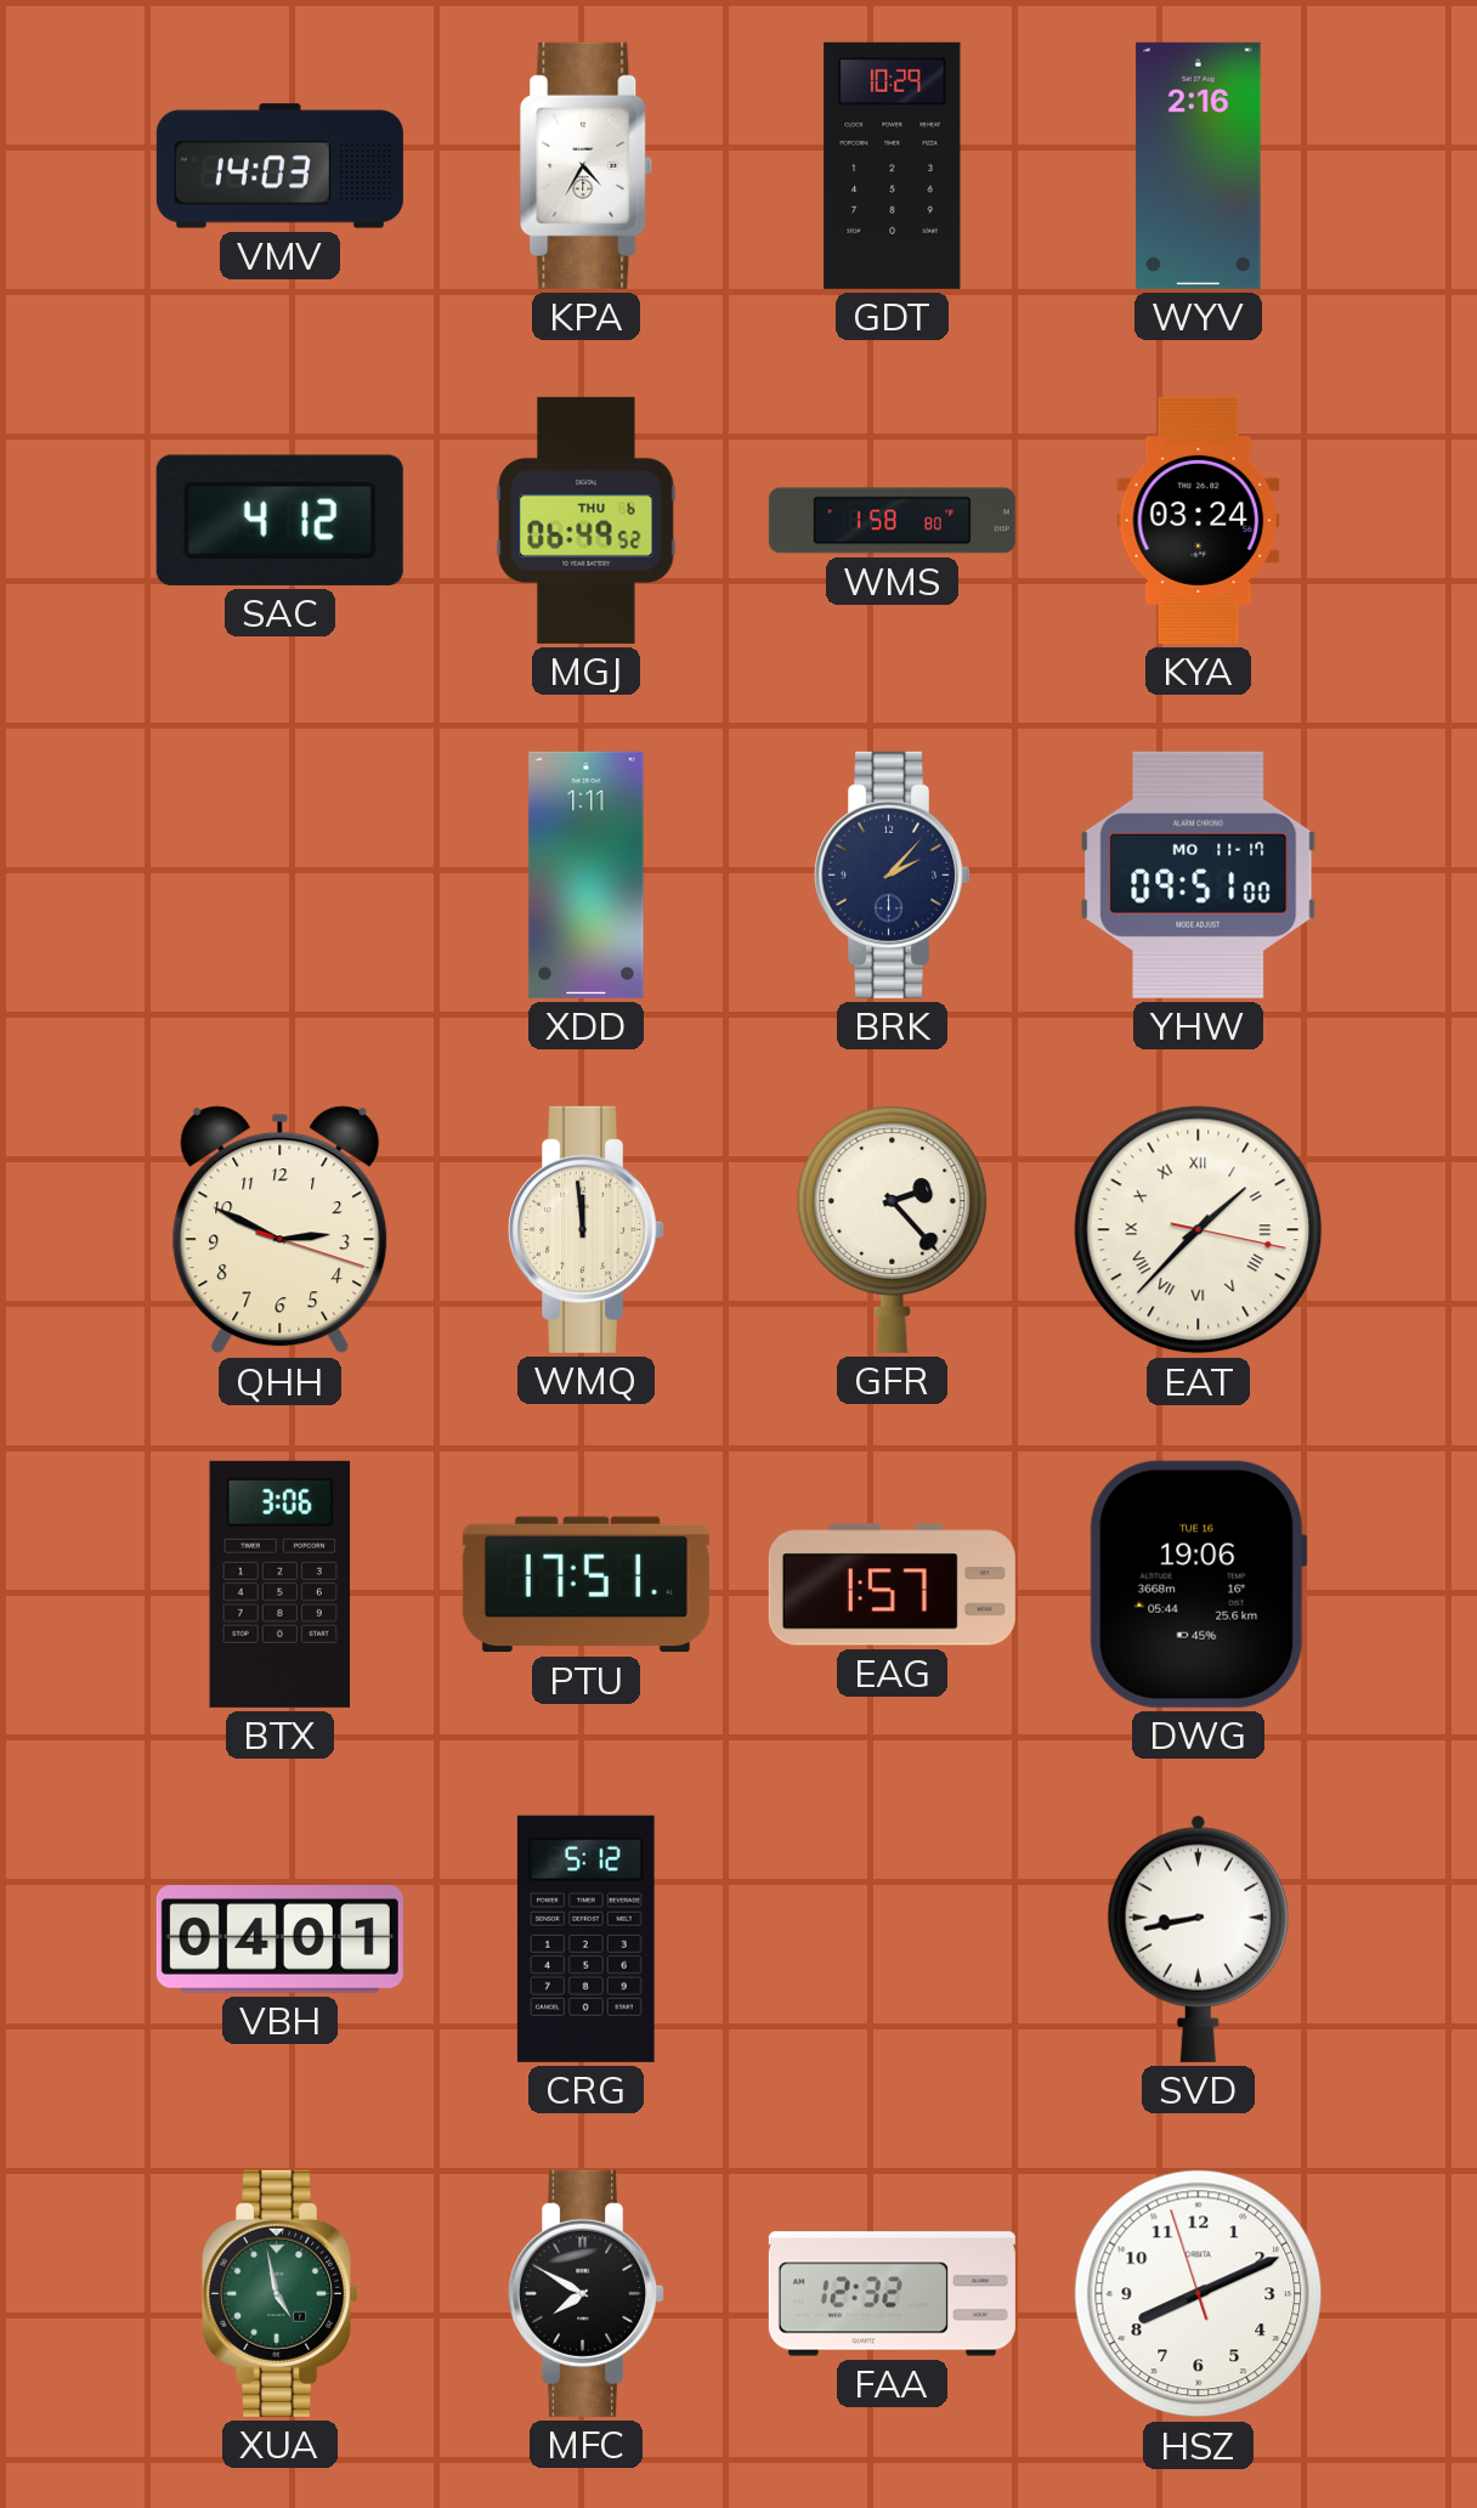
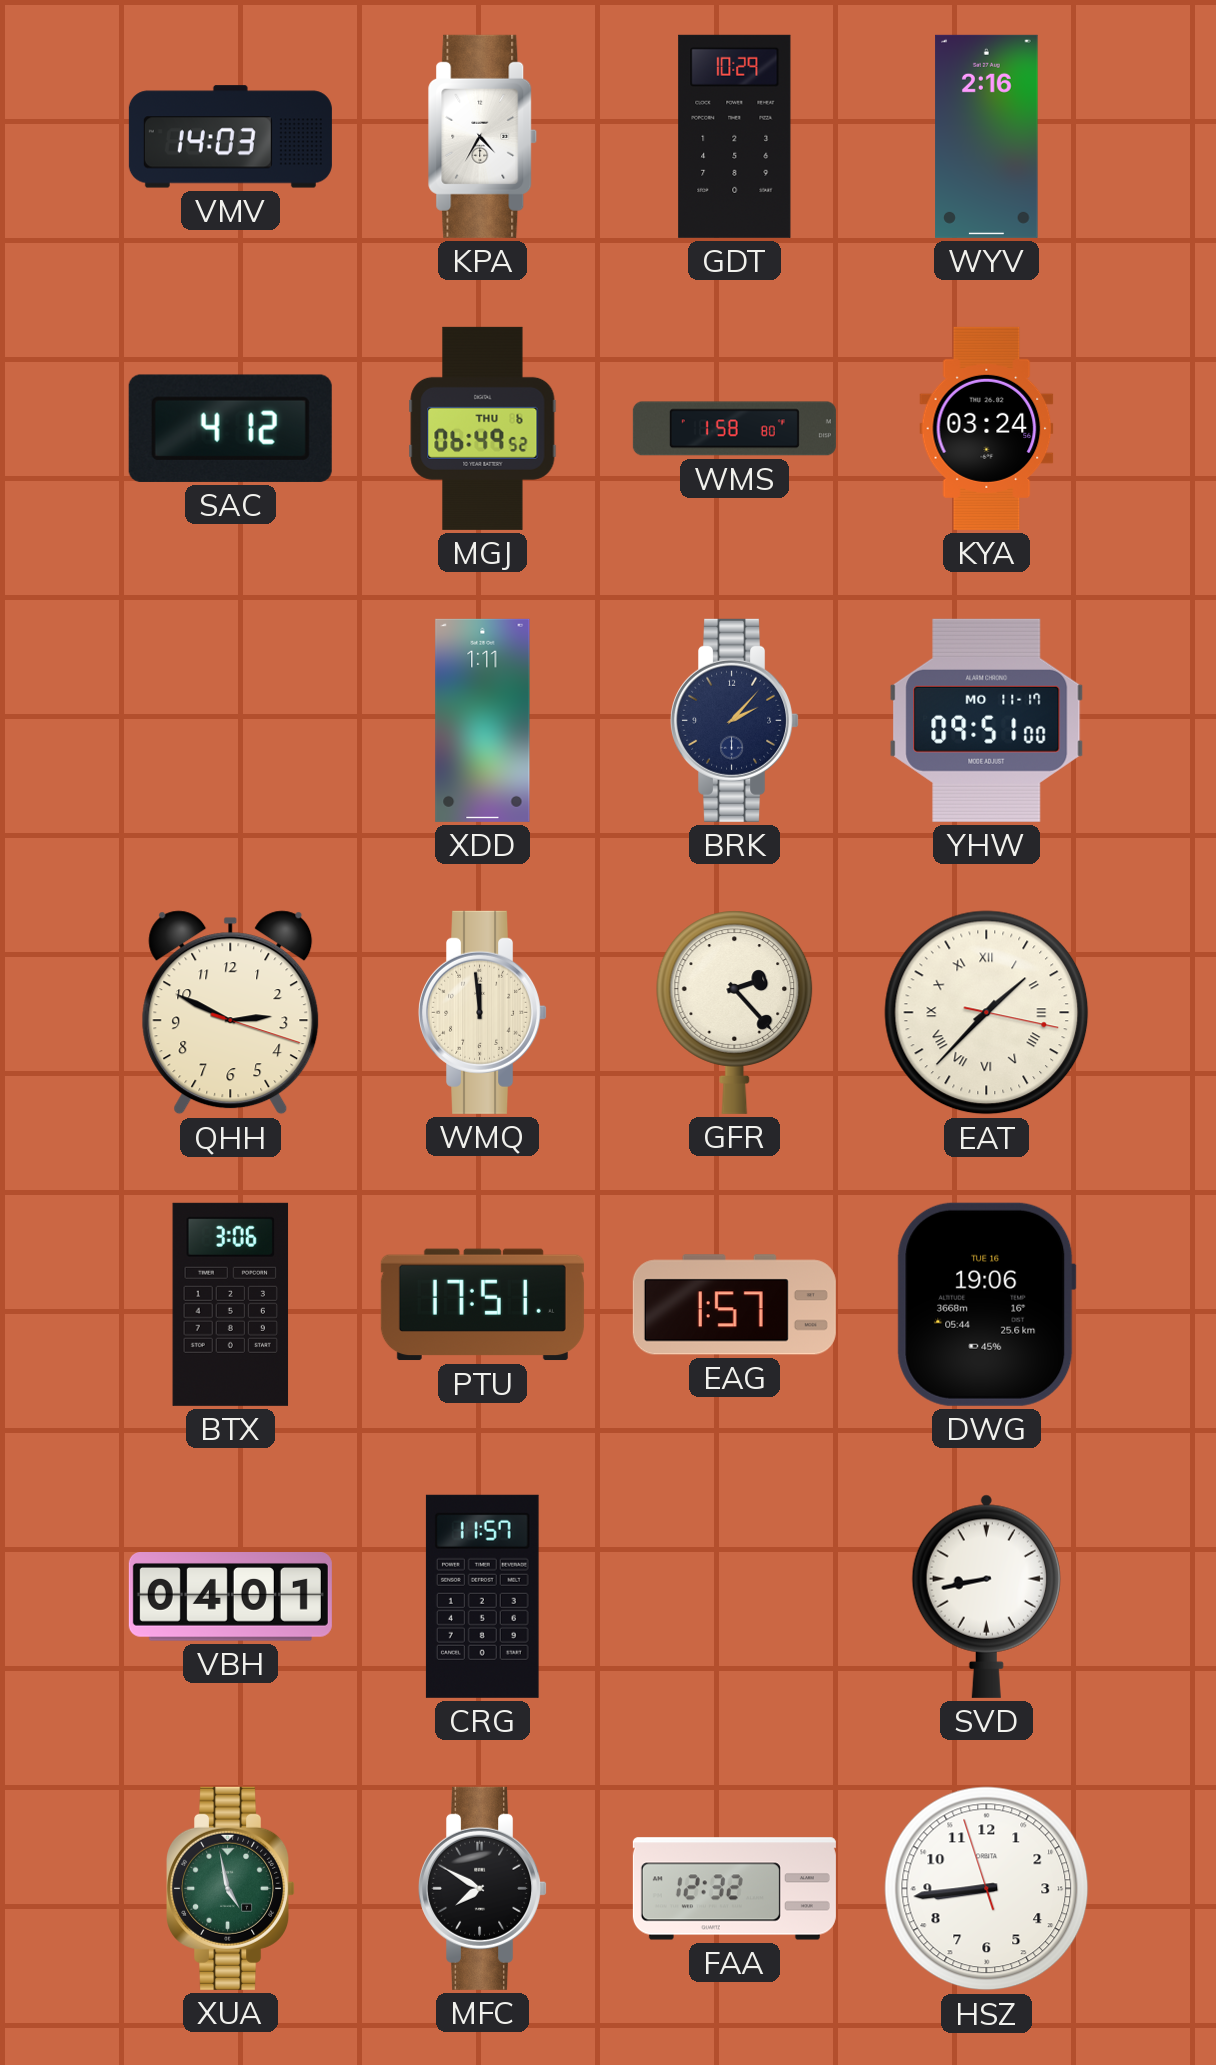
CRG: 5:12 -> 11:57
HSZ: 8:10 -> 8:43
